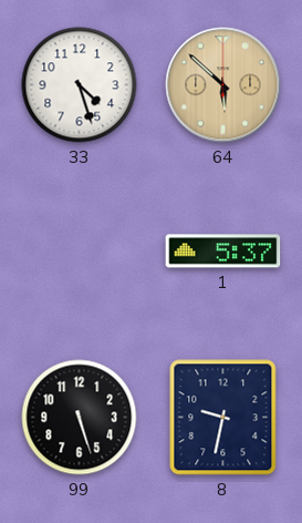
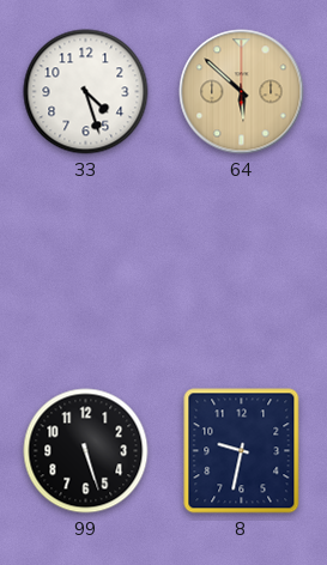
1: 5:37 -> none
